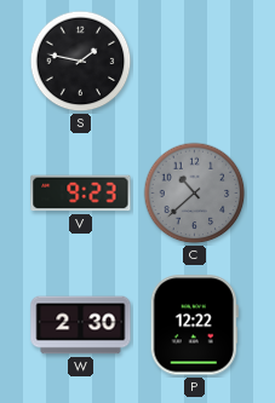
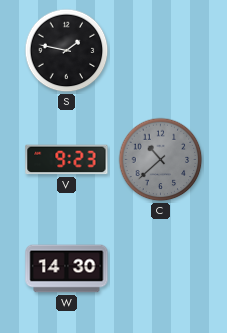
W: 2:30 -> 14:30
P: 12:22 -> none
